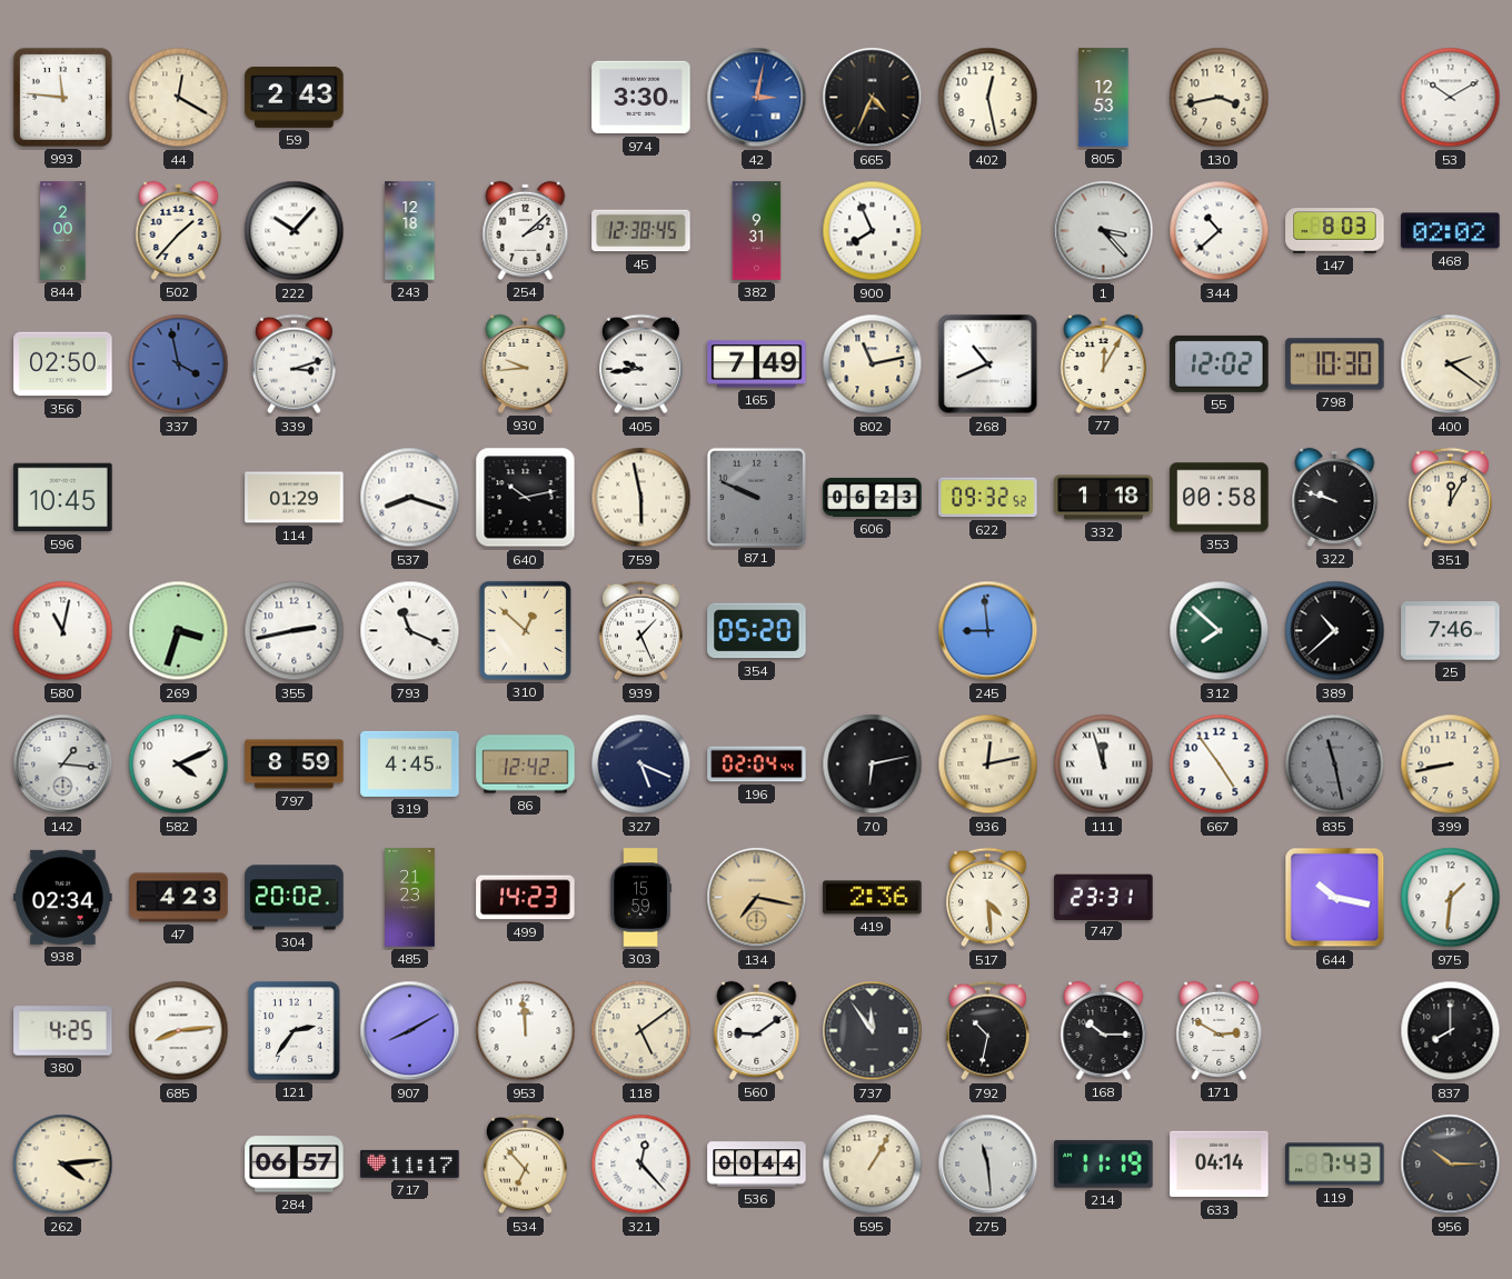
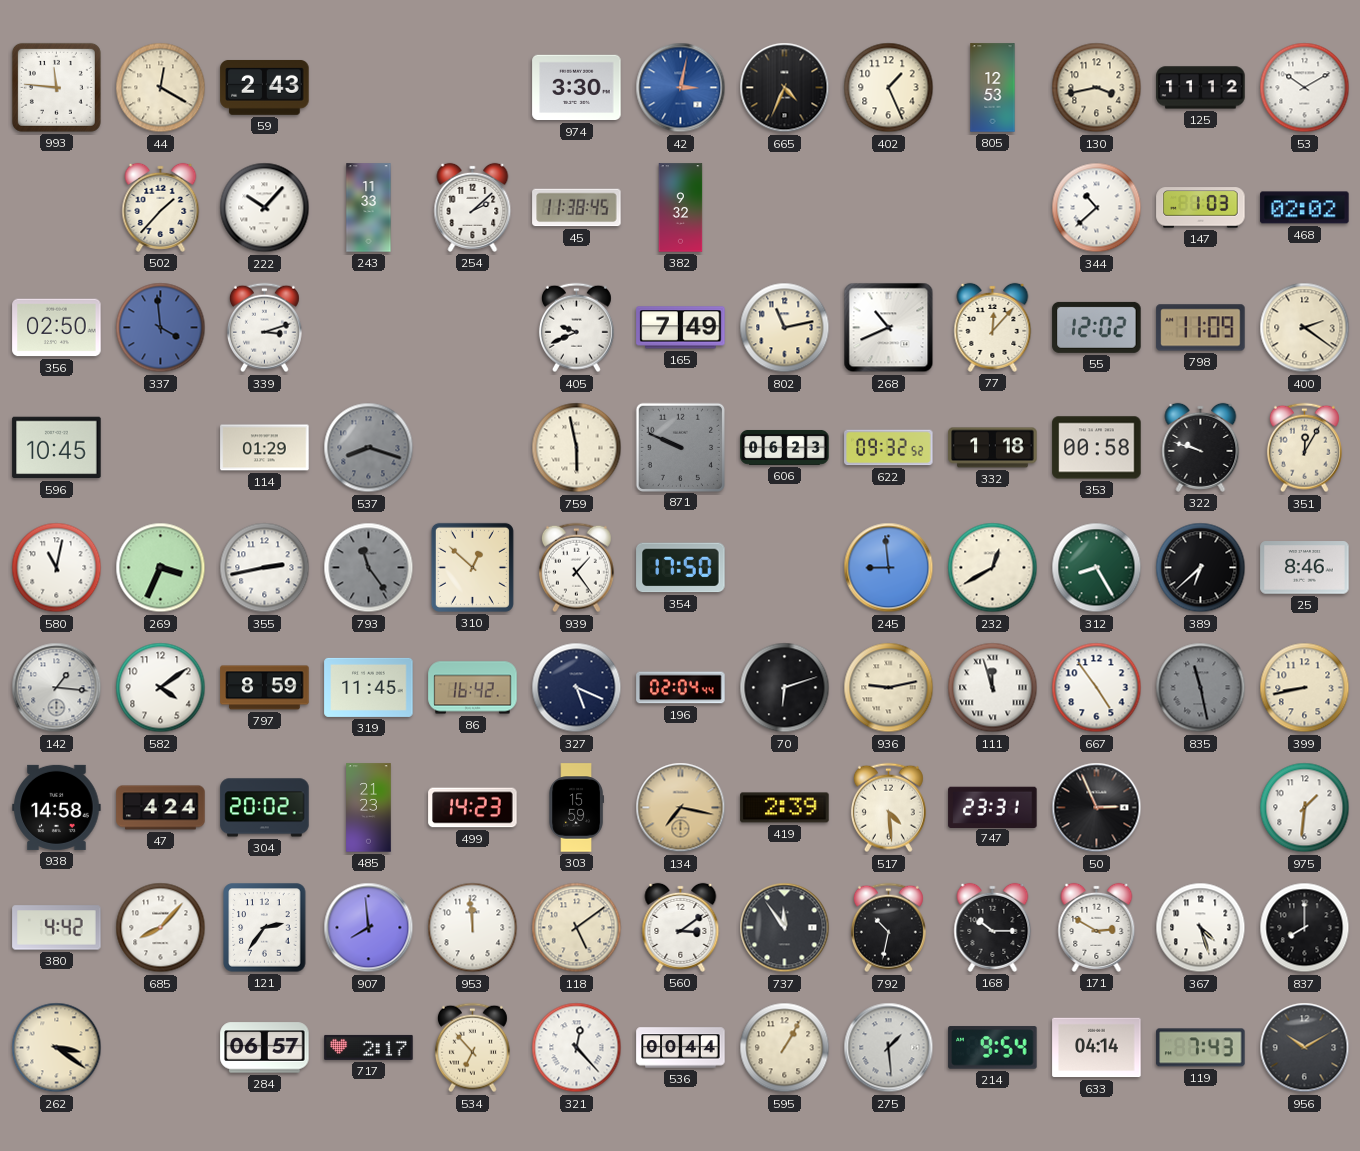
402: 12:28 -> 1:26
125: none -> 11:12
844: 2:00 -> none
243: 12:18 -> 11:33
45: 12:38 -> 11:38
382: 9:31 -> 9:32
900: 7:56 -> none
1: 3:23 -> none
147: 8:03 -> 1:03
337: 3:58 -> 3:59
930: 9:44 -> none
405: 9:44 -> 9:41
77: 12:05 -> 12:07
798: 10:30 -> 11:09
537 dial: white -> grey
640: 10:13 -> none
269: 3:33 -> 3:34
793: 11:19 -> 11:24
793 dial: white -> grey
939: 1:26 -> 1:24
354: 05:20 -> 17:50
232: none -> 12:40
312: 7:52 -> 8:25
389: 10:38 -> 6:38
25: 7:46 -> 8:46
582: 4:11 -> 4:09
319: 4:45 -> 11:45
86: 12:42 -> 16:42
70: 6:13 -> 6:12
936: 12:13 -> 9:13
938: 02:34 -> 14:58
47: 4:23 -> 4:24
419: 2:36 -> 2:39
50: none -> 2:56
644: 10:17 -> none
380: 4:25 -> 4:42
685: 8:14 -> 8:07
907: 8:10 -> 7:59
560: 9:09 -> 3:09
367: none -> 4:27
262: 4:14 -> 3:21
717: 11:17 -> 2:17
275: 11:29 -> 1:29
214: 11:19 -> 9:54
956: 10:15 -> 10:10
